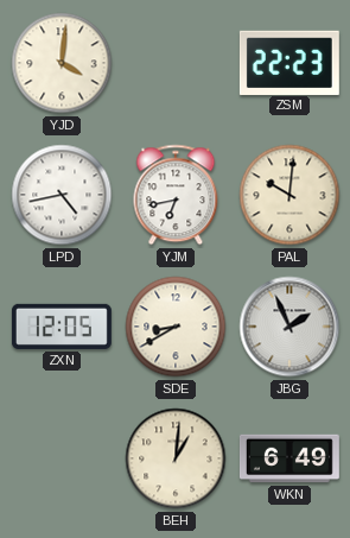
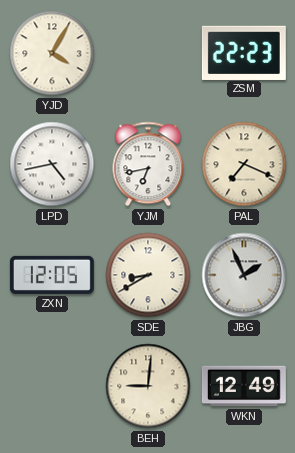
YJD: 4:01 -> 4:05
PAL: 10:01 -> 7:19
BEH: 1:01 -> 9:01
WKN: 6:49 -> 12:49
